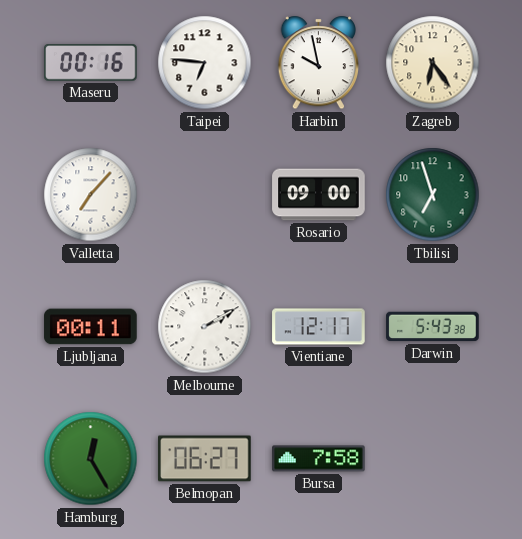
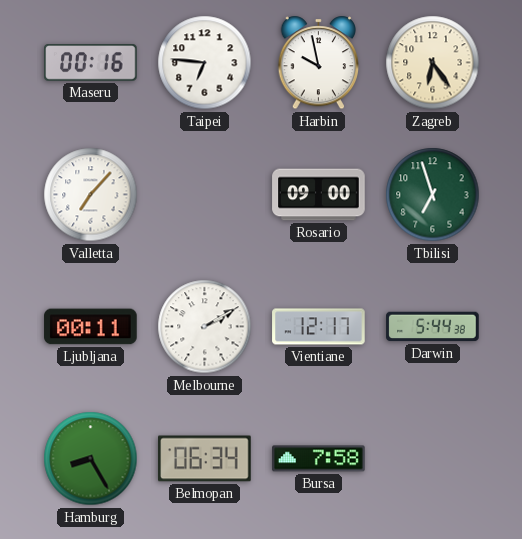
Darwin: 5:43 -> 5:44
Hamburg: 12:25 -> 8:25
Belmopan: 06:27 -> 06:34
